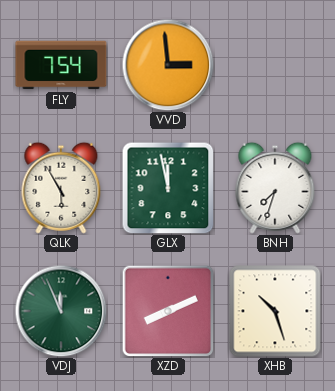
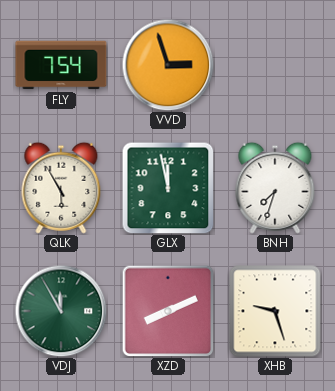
VVD: 2:59 -> 2:57
VDJ: 11:56 -> 11:55
XHB: 10:27 -> 9:27
